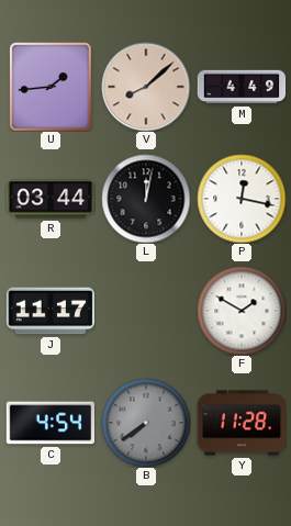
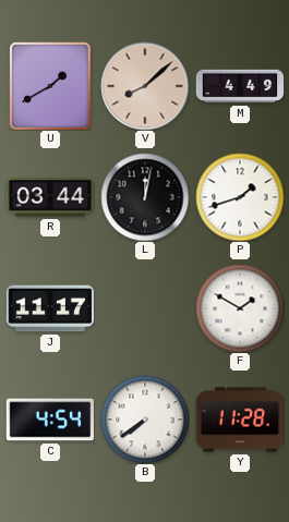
U: 1:44 -> 1:40
P: 12:17 -> 1:42
B dial: grey -> white
